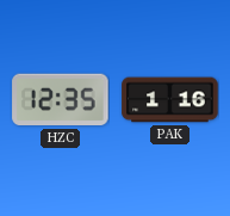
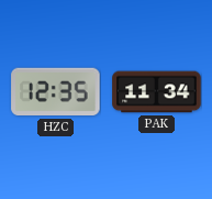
PAK: 1:16 -> 11:34
